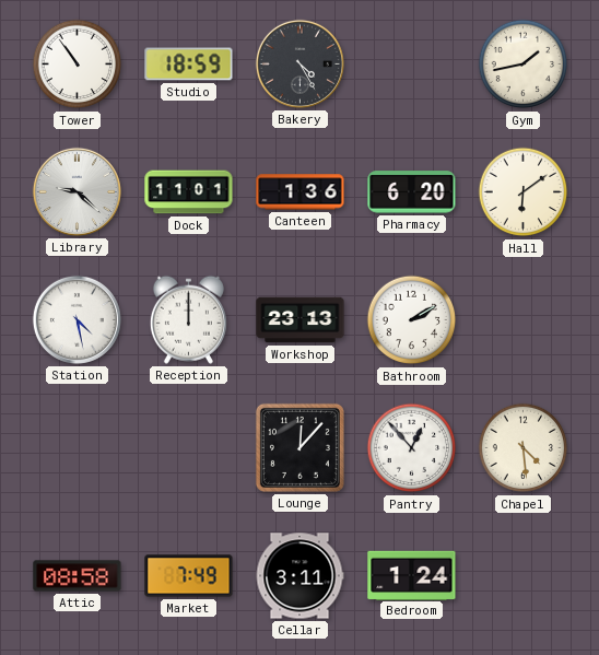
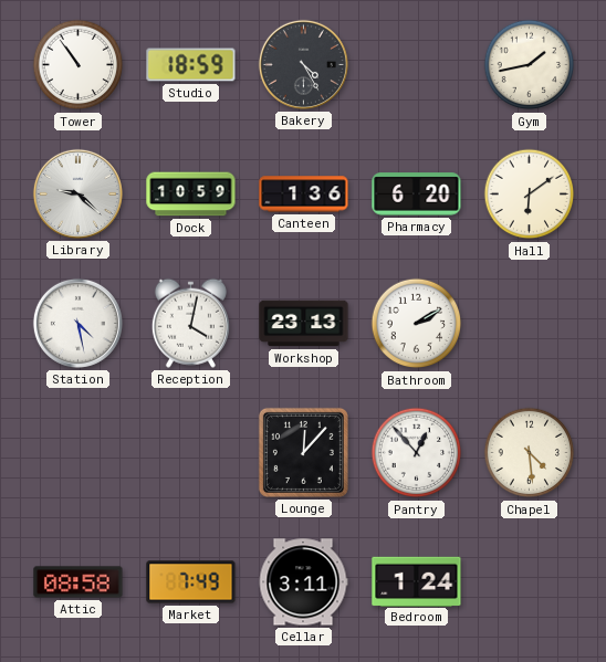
Dock: 11:01 -> 10:59
Reception: 12:00 -> 4:02
